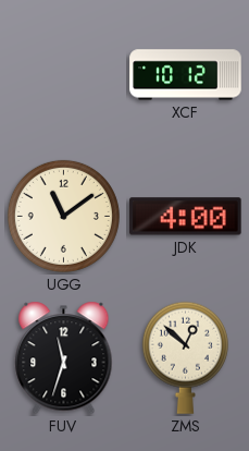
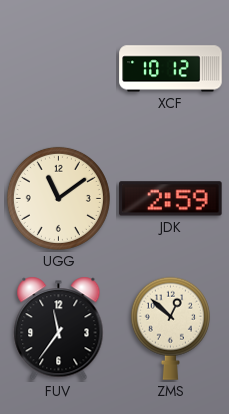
JDK: 4:00 -> 2:59
FUV: 11:33 -> 11:36
